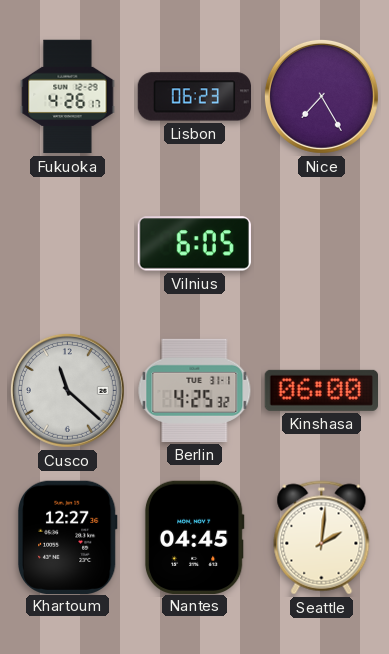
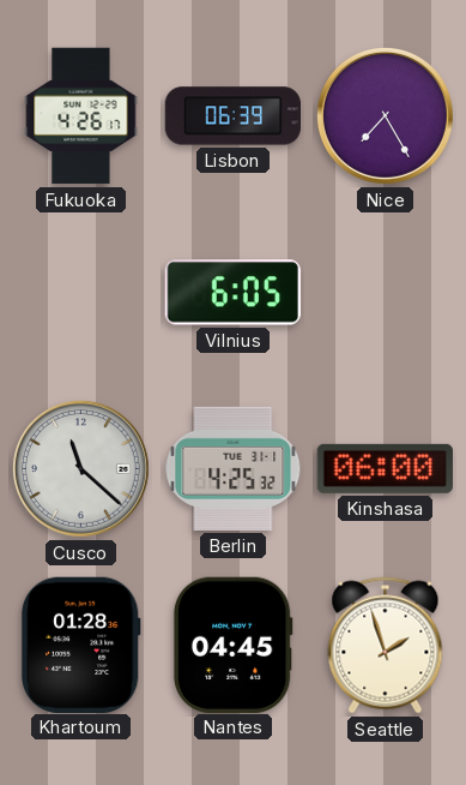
Lisbon: 06:23 -> 06:39
Khartoum: 12:27 -> 01:28
Seattle: 2:01 -> 1:57
